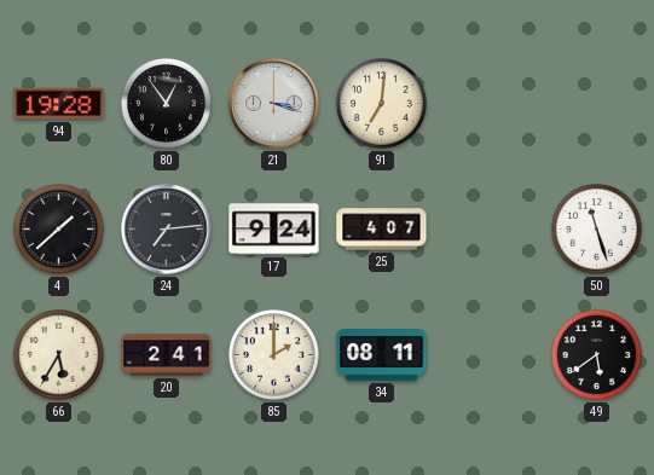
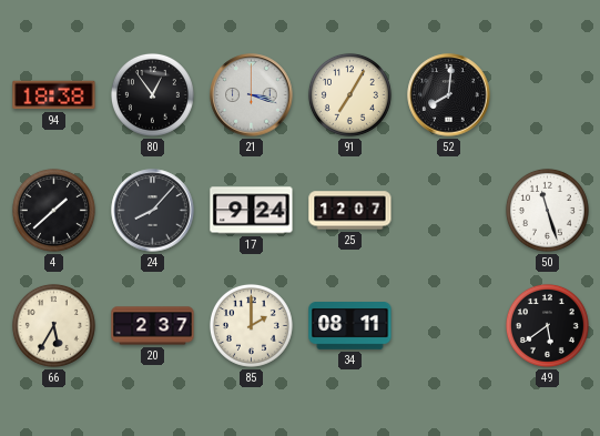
94: 19:28 -> 18:38
91: 7:01 -> 7:05
52: none -> 8:01
24: 7:14 -> 8:07
25: 4:07 -> 12:07
20: 2:41 -> 2:37
